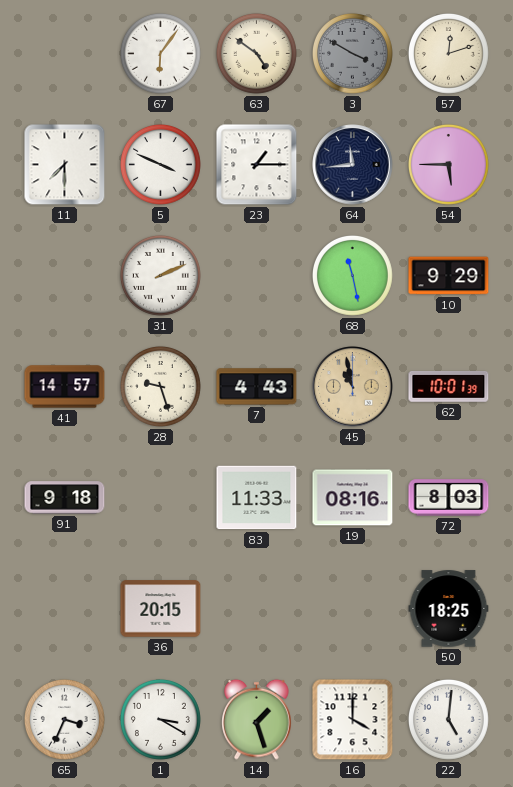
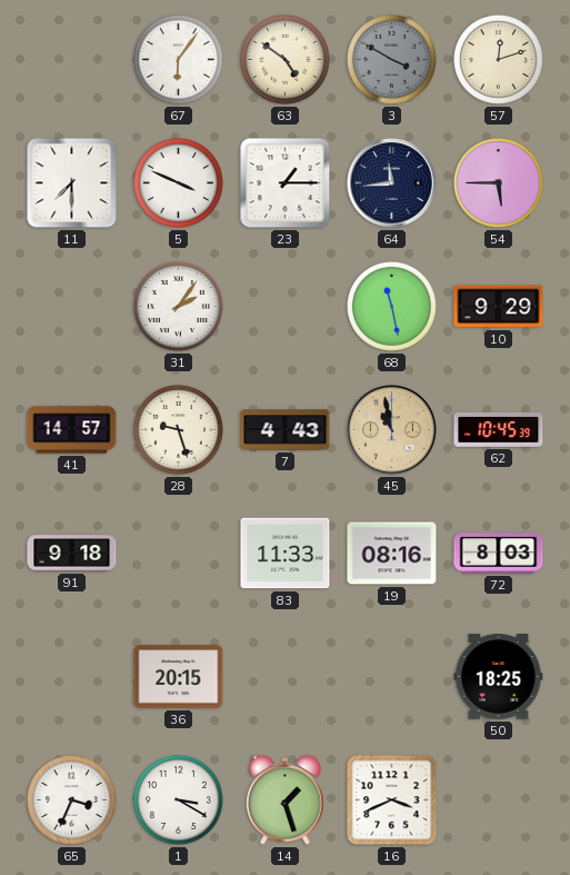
31: 2:11 -> 2:06
62: 10:01 -> 10:45
16: 4:00 -> 3:41
22: 5:01 -> none
